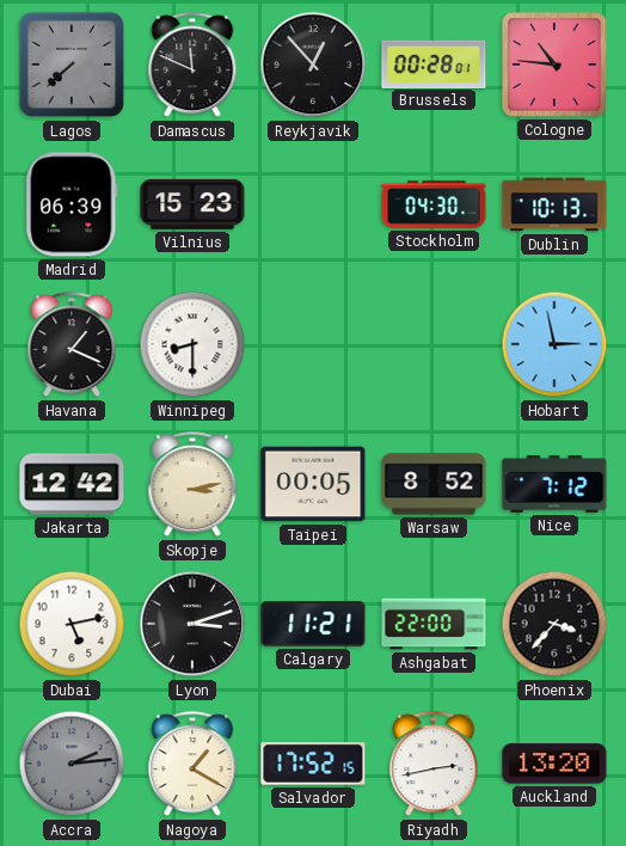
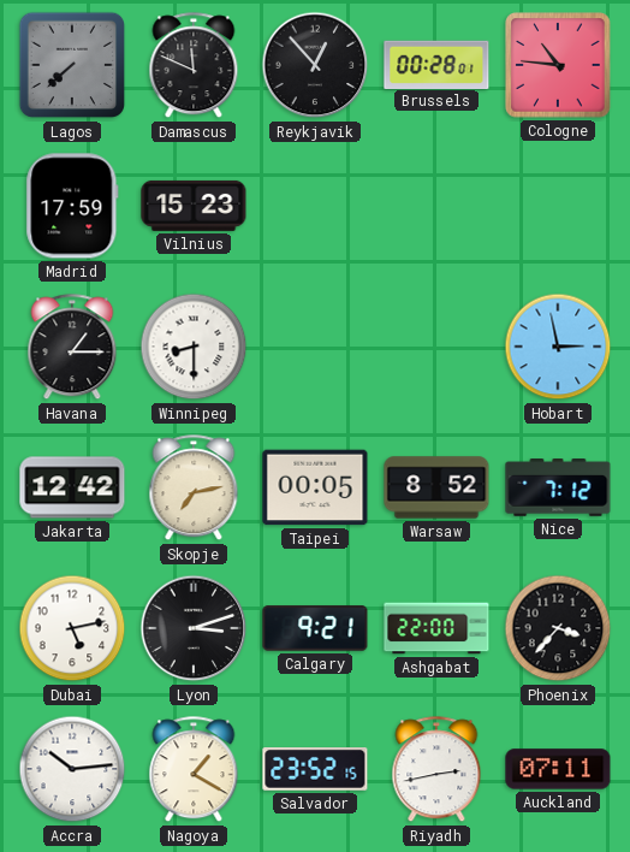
Madrid: 06:39 -> 17:59
Stockholm: 04:30 -> none
Dublin: 10:13 -> none
Havana: 1:19 -> 1:15
Skopje: 3:13 -> 7:13
Calgary: 11:21 -> 9:21
Accra: 2:14 -> 10:14
Accra dial: grey -> white
Salvador: 17:52 -> 23:52
Auckland: 13:20 -> 07:11
